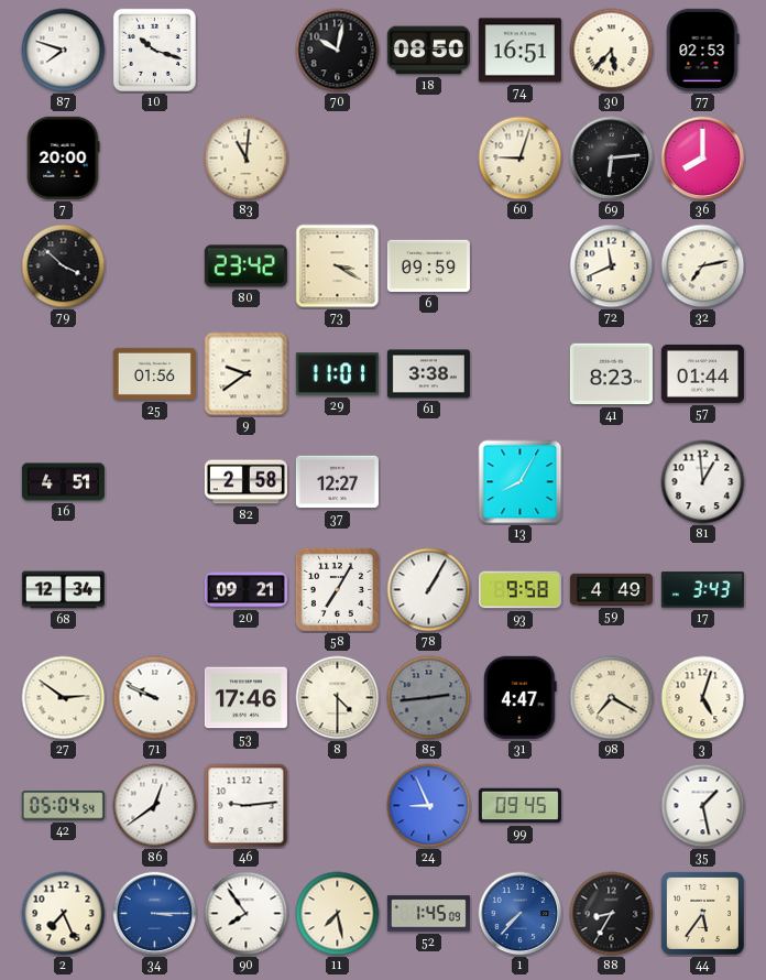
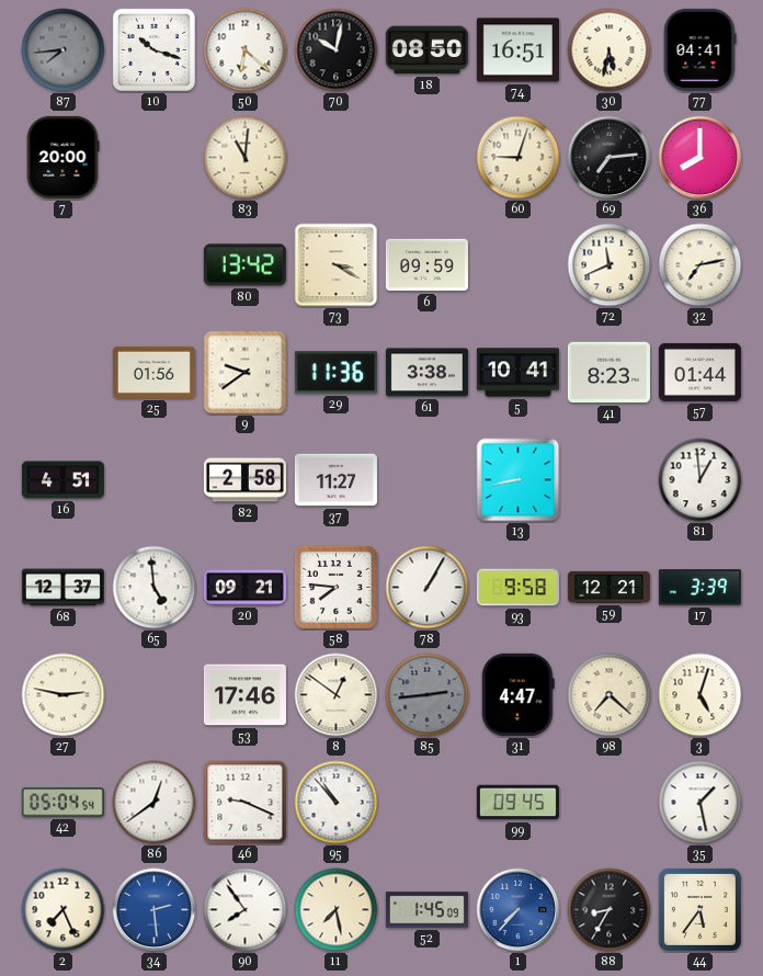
87: 7:48 -> 7:44
87 dial: white -> grey
50: none -> 6:22
30: 5:37 -> 5:32
77: 02:53 -> 04:41
69: 6:14 -> 7:14
79: 3:52 -> none
80: 23:42 -> 13:42
29: 11:01 -> 11:36
5: none -> 10:41
37: 12:27 -> 11:27
13: 8:05 -> 8:43
68: 12:34 -> 12:37
65: none -> 4:59
58: 7:05 -> 7:46
59: 4:49 -> 12:21
17: 3:43 -> 3:39
27: 2:51 -> 2:47
71: 9:49 -> none
8: 4:30 -> 12:51
98: 7:20 -> 7:22
46: 9:14 -> 9:19
95: none -> 10:53
24: 8:56 -> none
34: 3:15 -> 2:29
